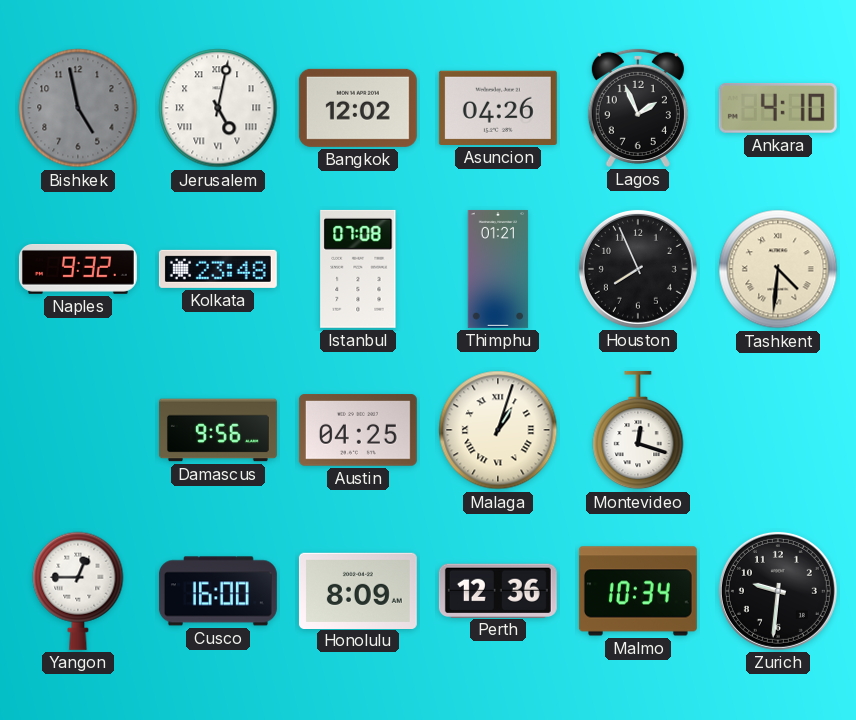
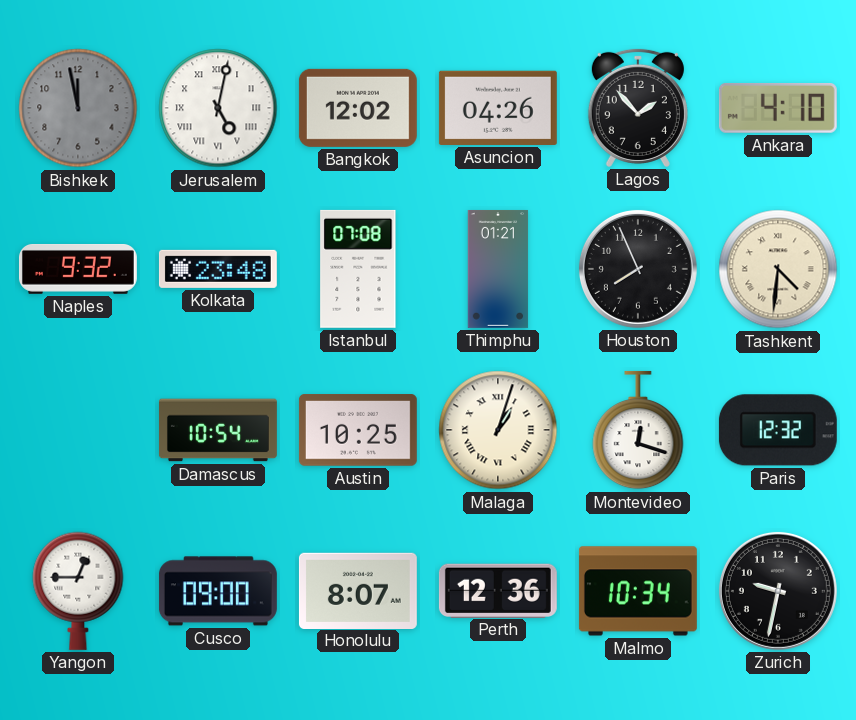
Bishkek: 4:58 -> 11:58
Lagos: 1:56 -> 1:53
Damascus: 9:56 -> 10:54
Austin: 04:25 -> 10:25
Paris: none -> 12:32
Cusco: 16:00 -> 09:00
Honolulu: 8:09 -> 8:07
Zurich: 9:31 -> 9:32
